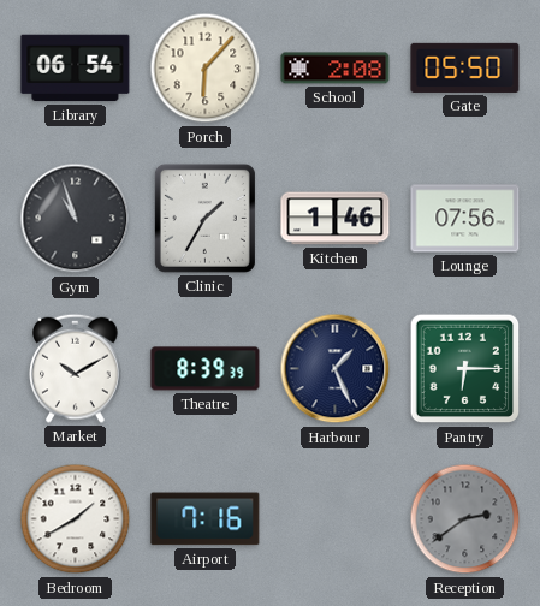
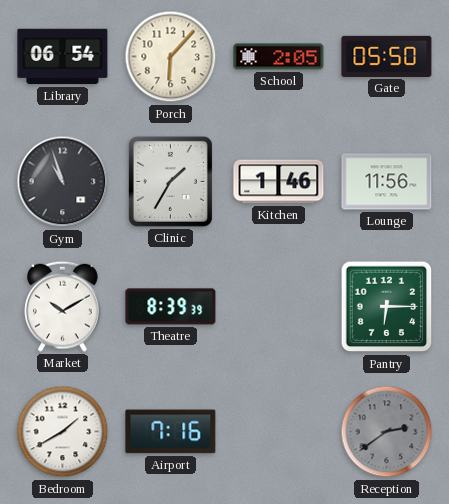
School: 2:08 -> 2:05
Lounge: 07:56 -> 11:56
Harbour: 1:26 -> none
